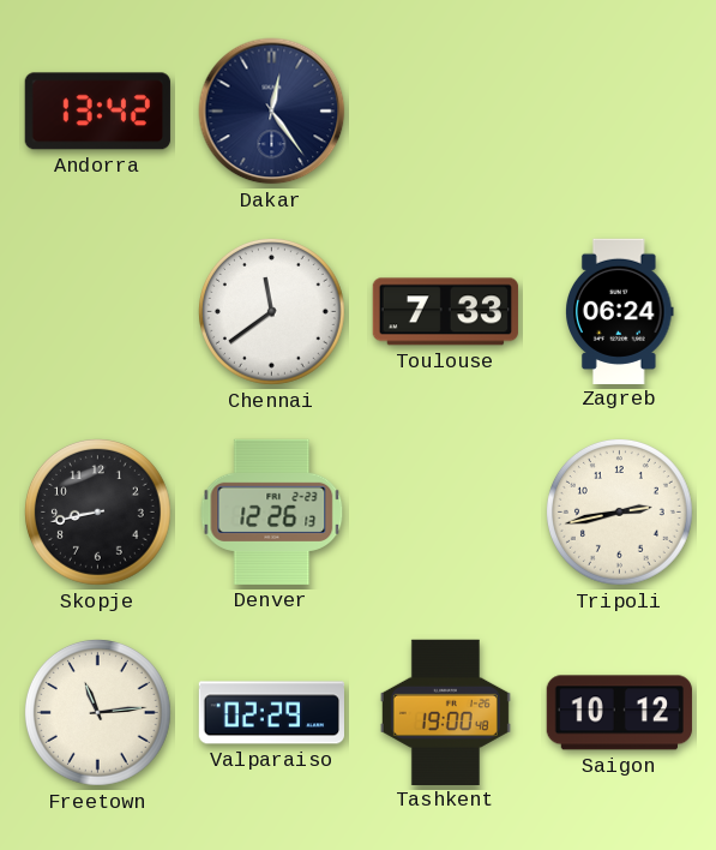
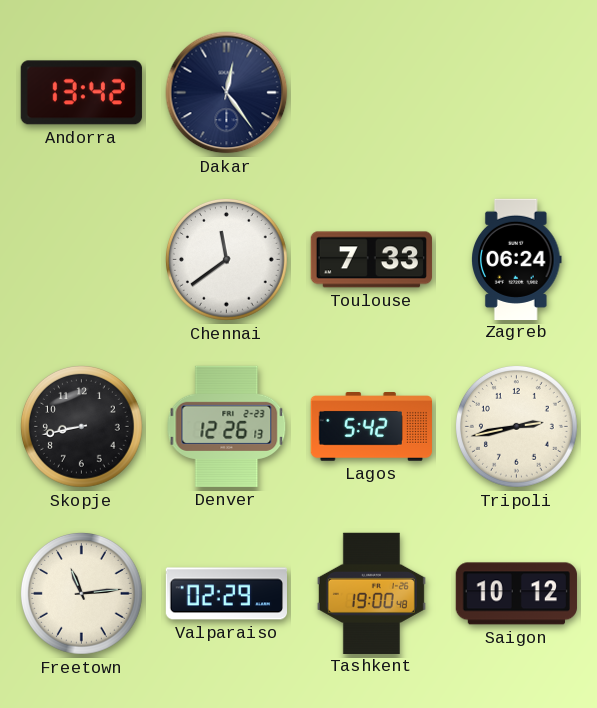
Lagos: none -> 5:42
